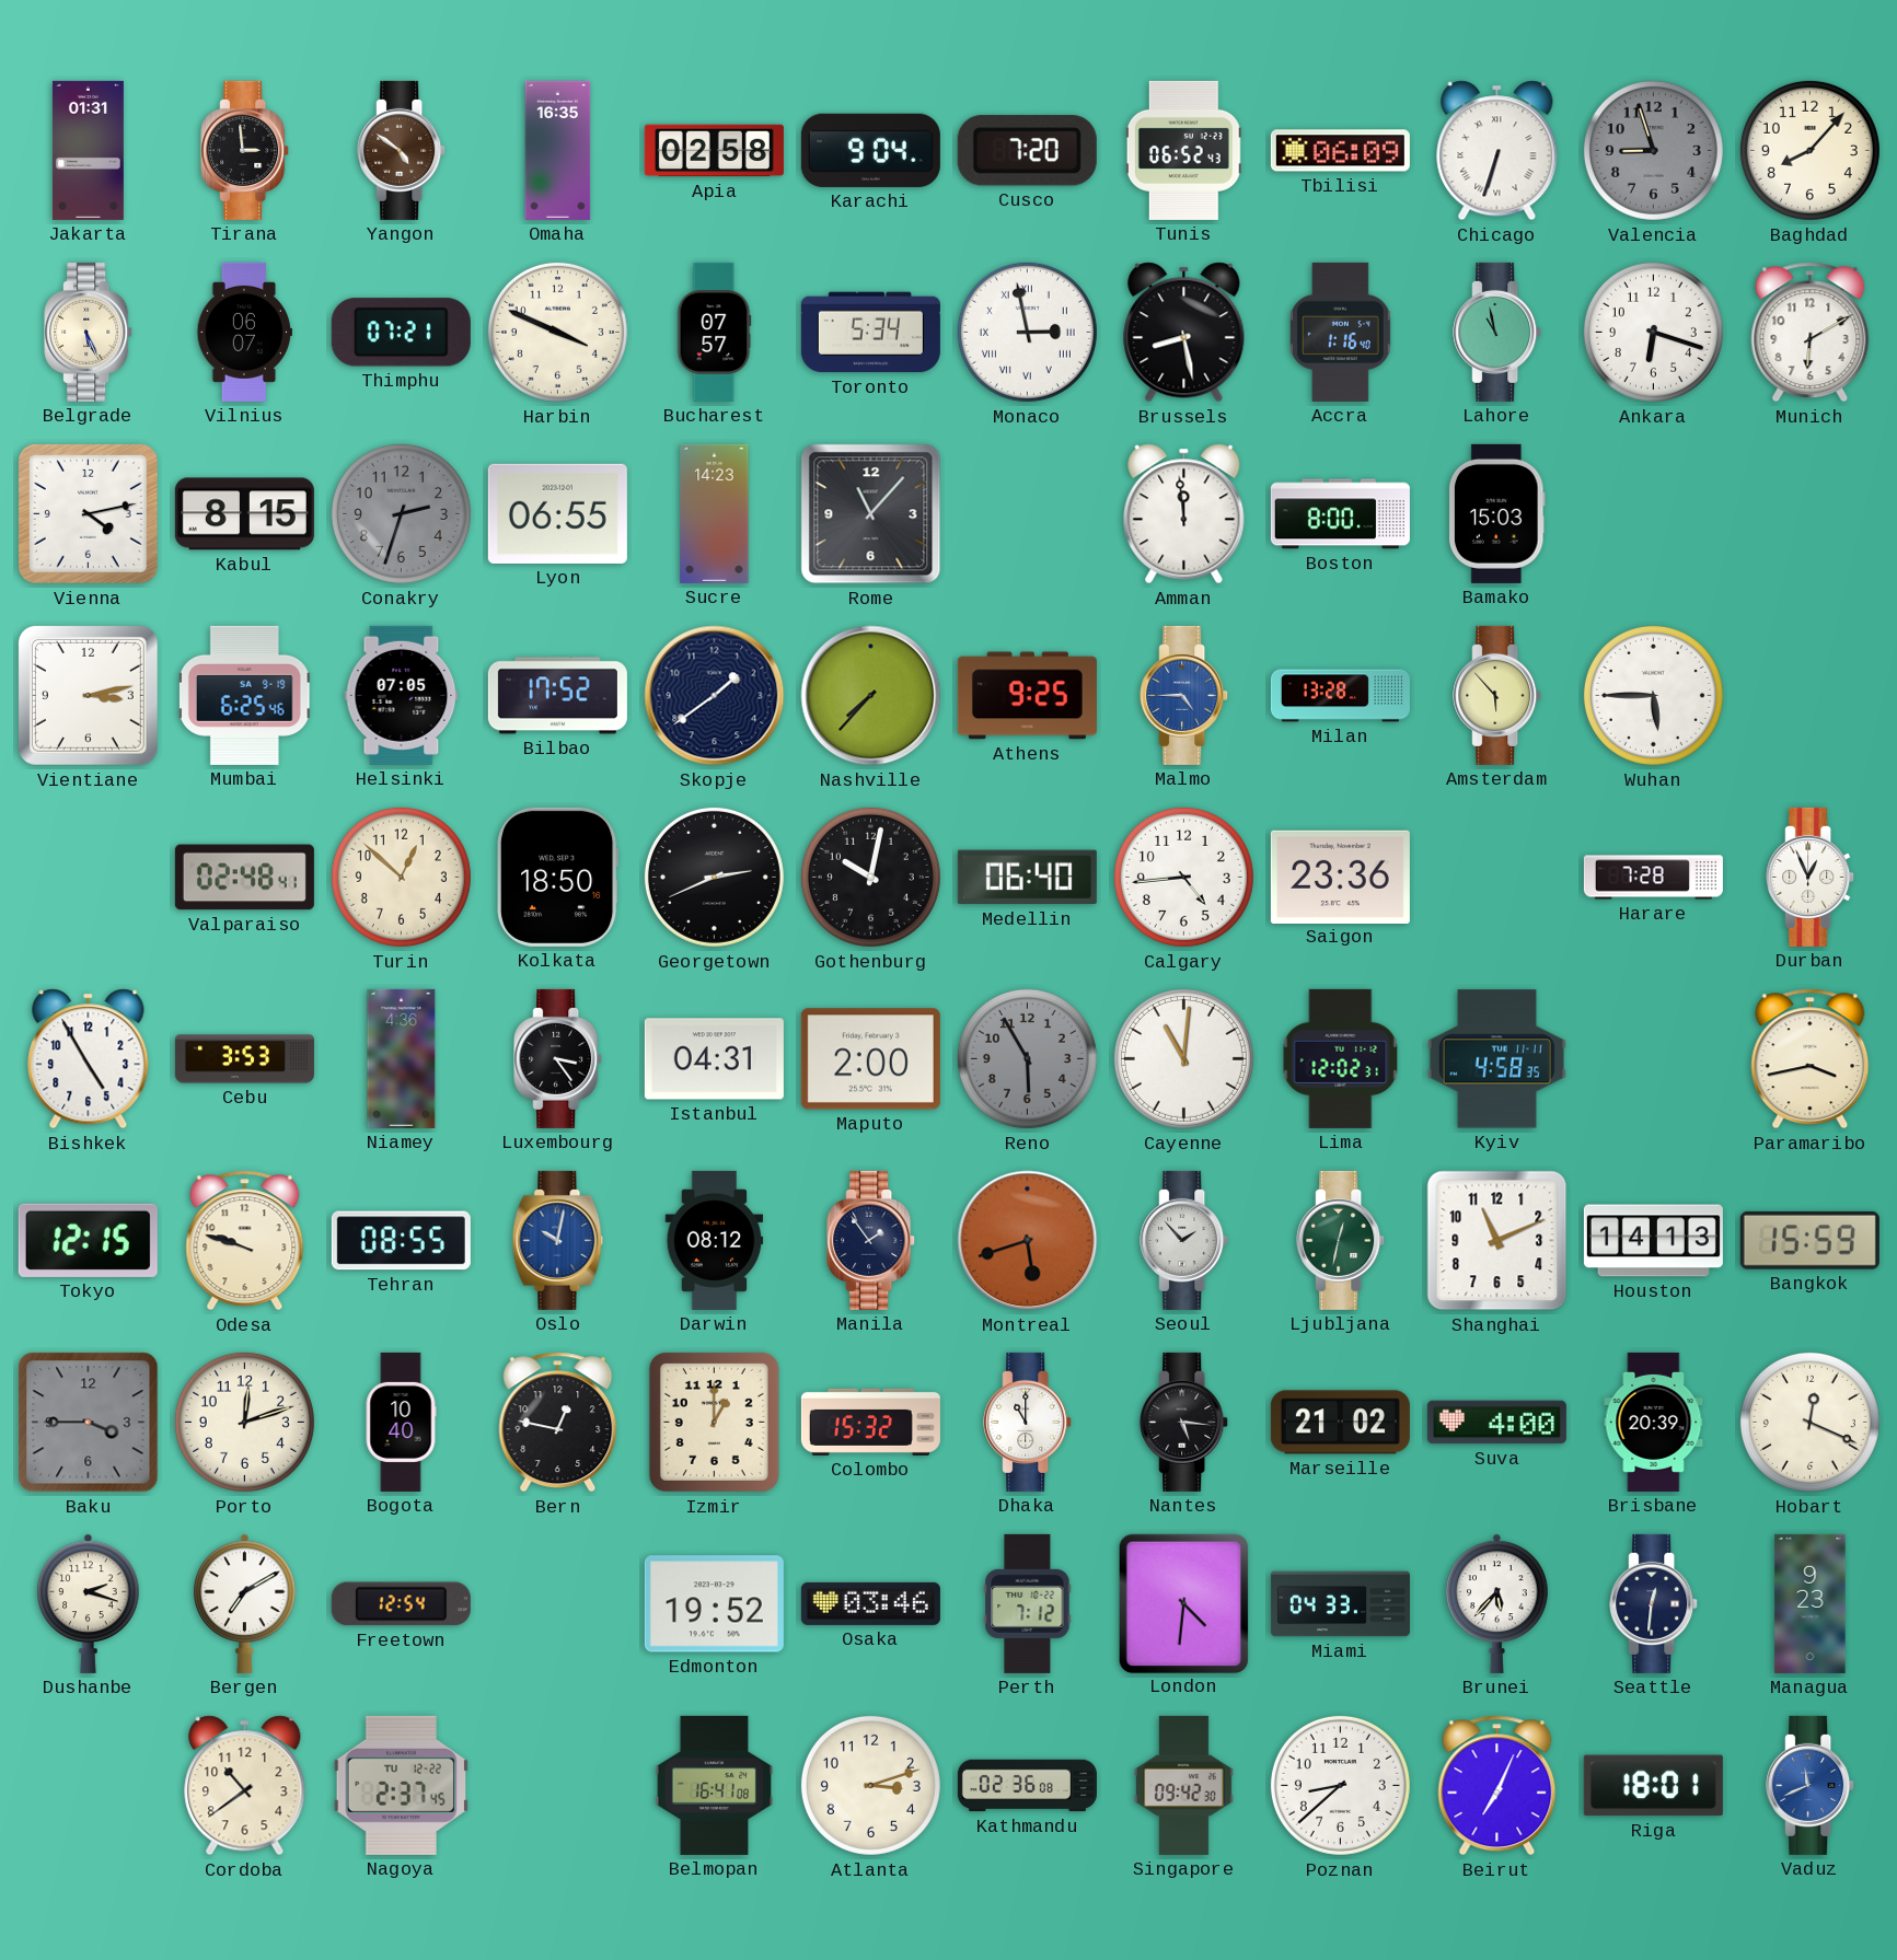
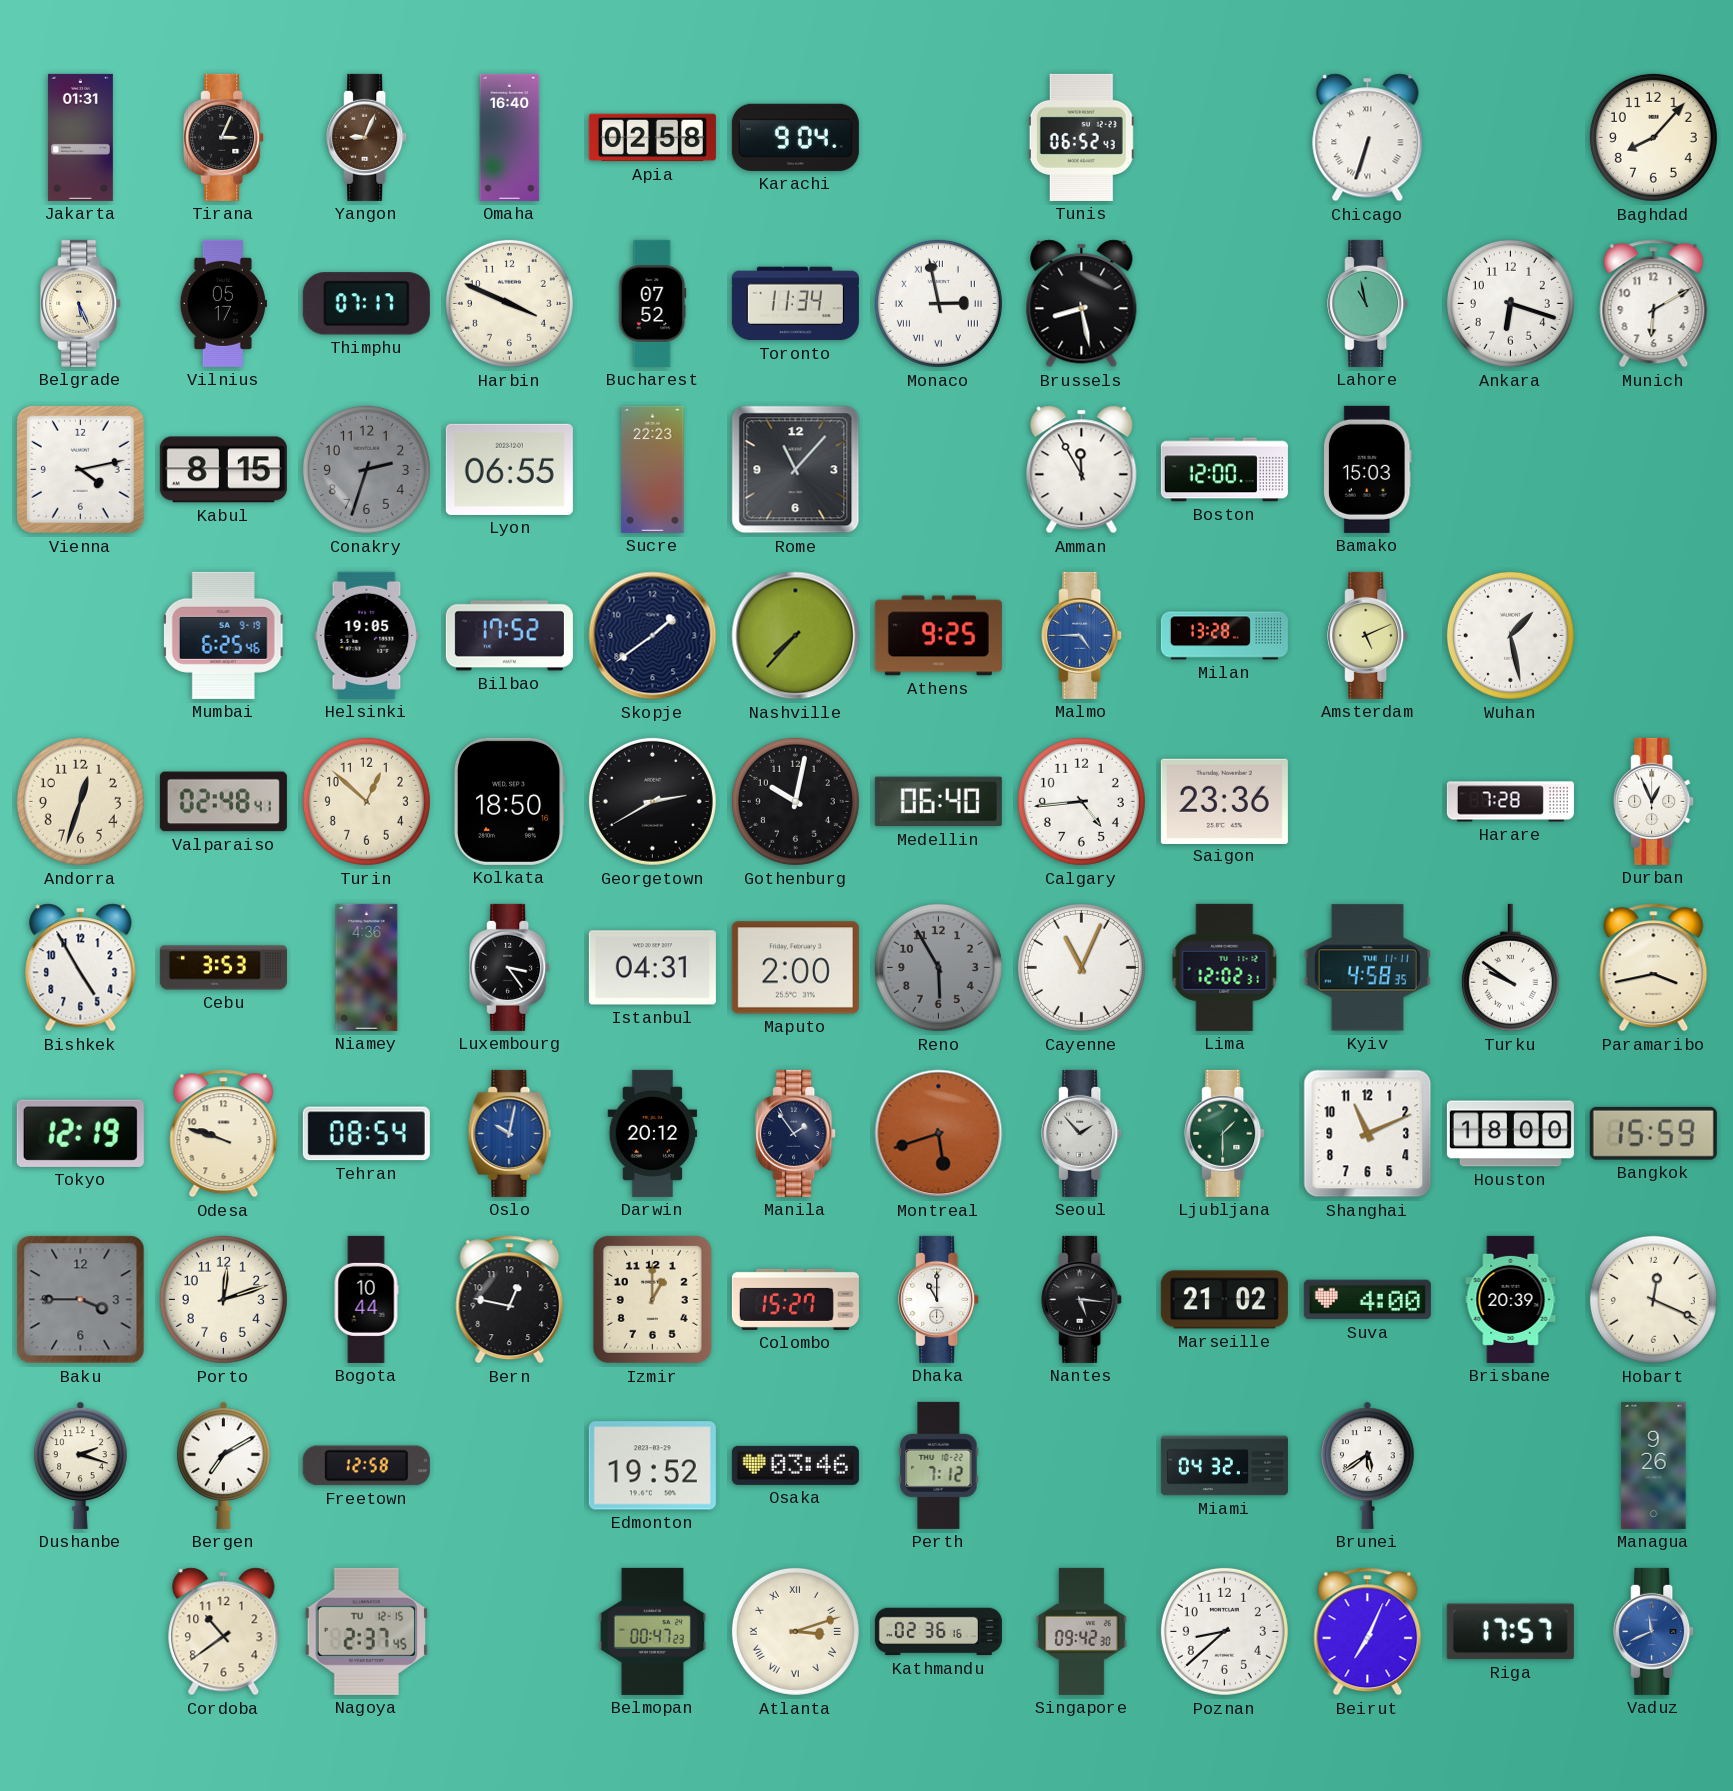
Tirana: 2:59 -> 3:04
Yangon: 4:51 -> 9:04
Omaha: 16:35 -> 16:40
Cusco: 7:20 -> none
Tbilisi: 06:09 -> none
Valencia: 8:57 -> none
Vilnius: 06:07 -> 05:17
Thimphu: 07:21 -> 07:17
Bucharest: 07:57 -> 07:52
Toronto: 5:34 -> 11:34
Accra: 1:16 -> none
Sucre: 14:23 -> 22:23
Amman: 11:59 -> 11:55
Boston: 8:00 -> 12:00
Vientiane: 3:13 -> none
Helsinki: 07:05 -> 19:05
Amsterdam: 5:53 -> 5:11
Wuhan: 5:45 -> 1:28
Andorra: none -> 12:33
Georgetown: 2:41 -> 2:40
Cayenne: 11:01 -> 11:04
Turku: none -> 9:51
Tokyo: 12:15 -> 12:19
Tehran: 08:55 -> 08:54
Darwin: 08:12 -> 20:12
Ljubljana: 12:32 -> 1:30
Houston: 14:13 -> 18:00
Bogota: 10:40 -> 10:44
Colombo: 15:32 -> 15:27
Freetown: 12:54 -> 12:58
London: 4:31 -> none
Miami: 04:33 -> 04:32
Brunei: 5:37 -> 5:39
Seattle: 12:31 -> none
Managua: 9:23 -> 9:26
Nagoya date: TU 12-22 -> TU 12-15
Belmopan: 16:41 -> 00:47
Atlanta numerals: Arabic -> Roman
Kathmandu: 02:36:08 -> 02:36:16
Riga: 18:01 -> 17:57
